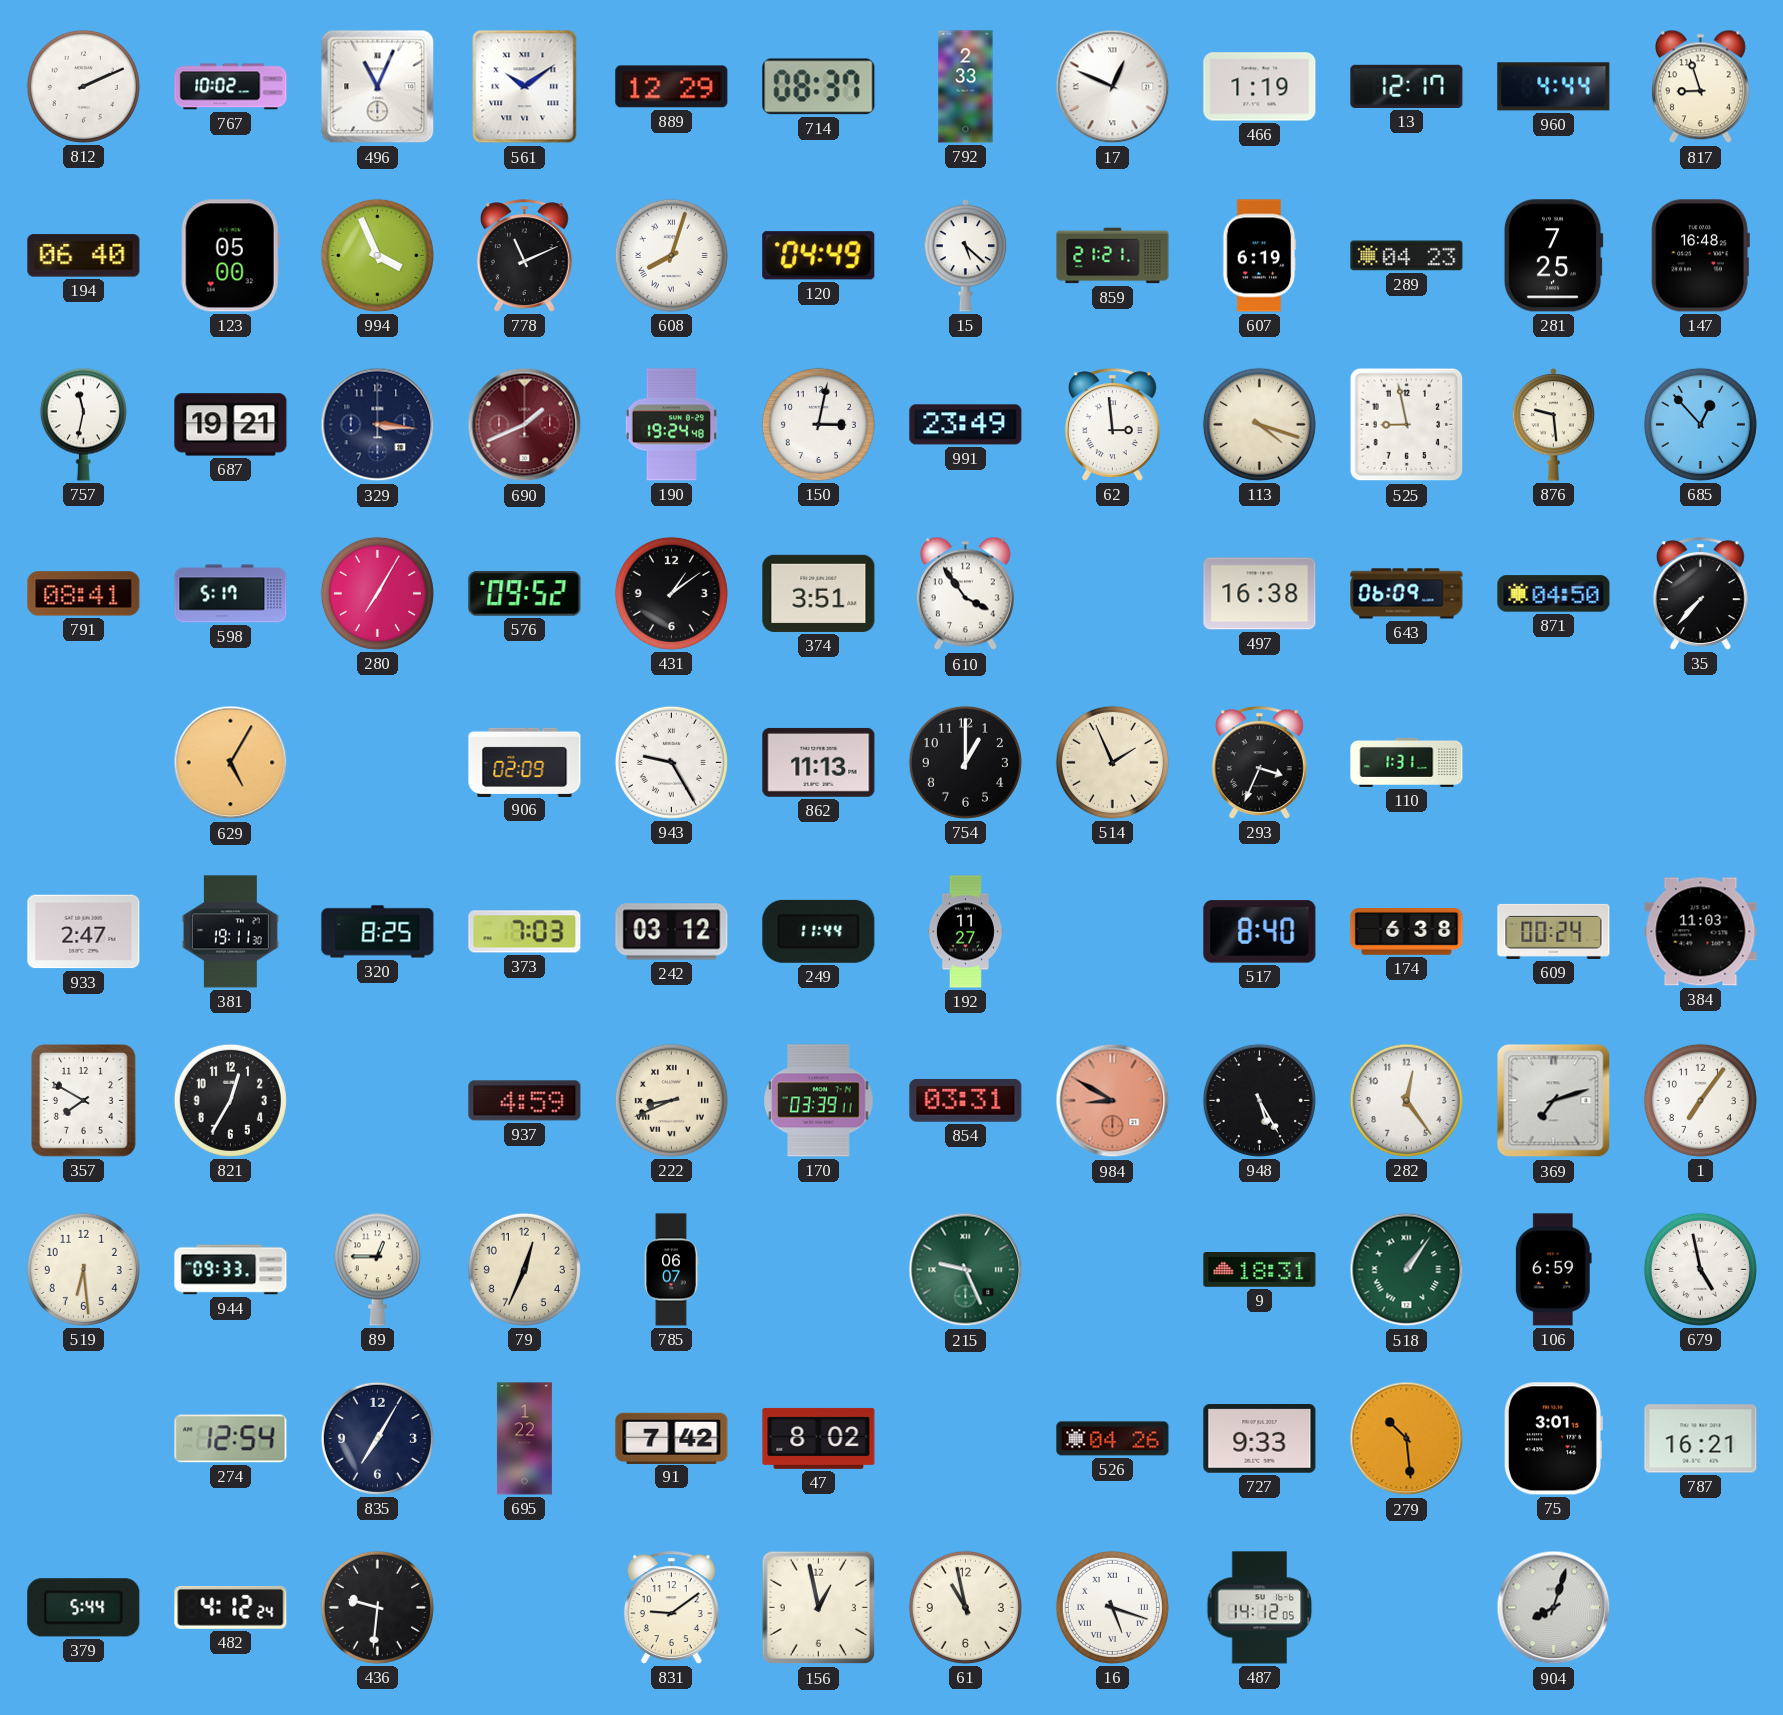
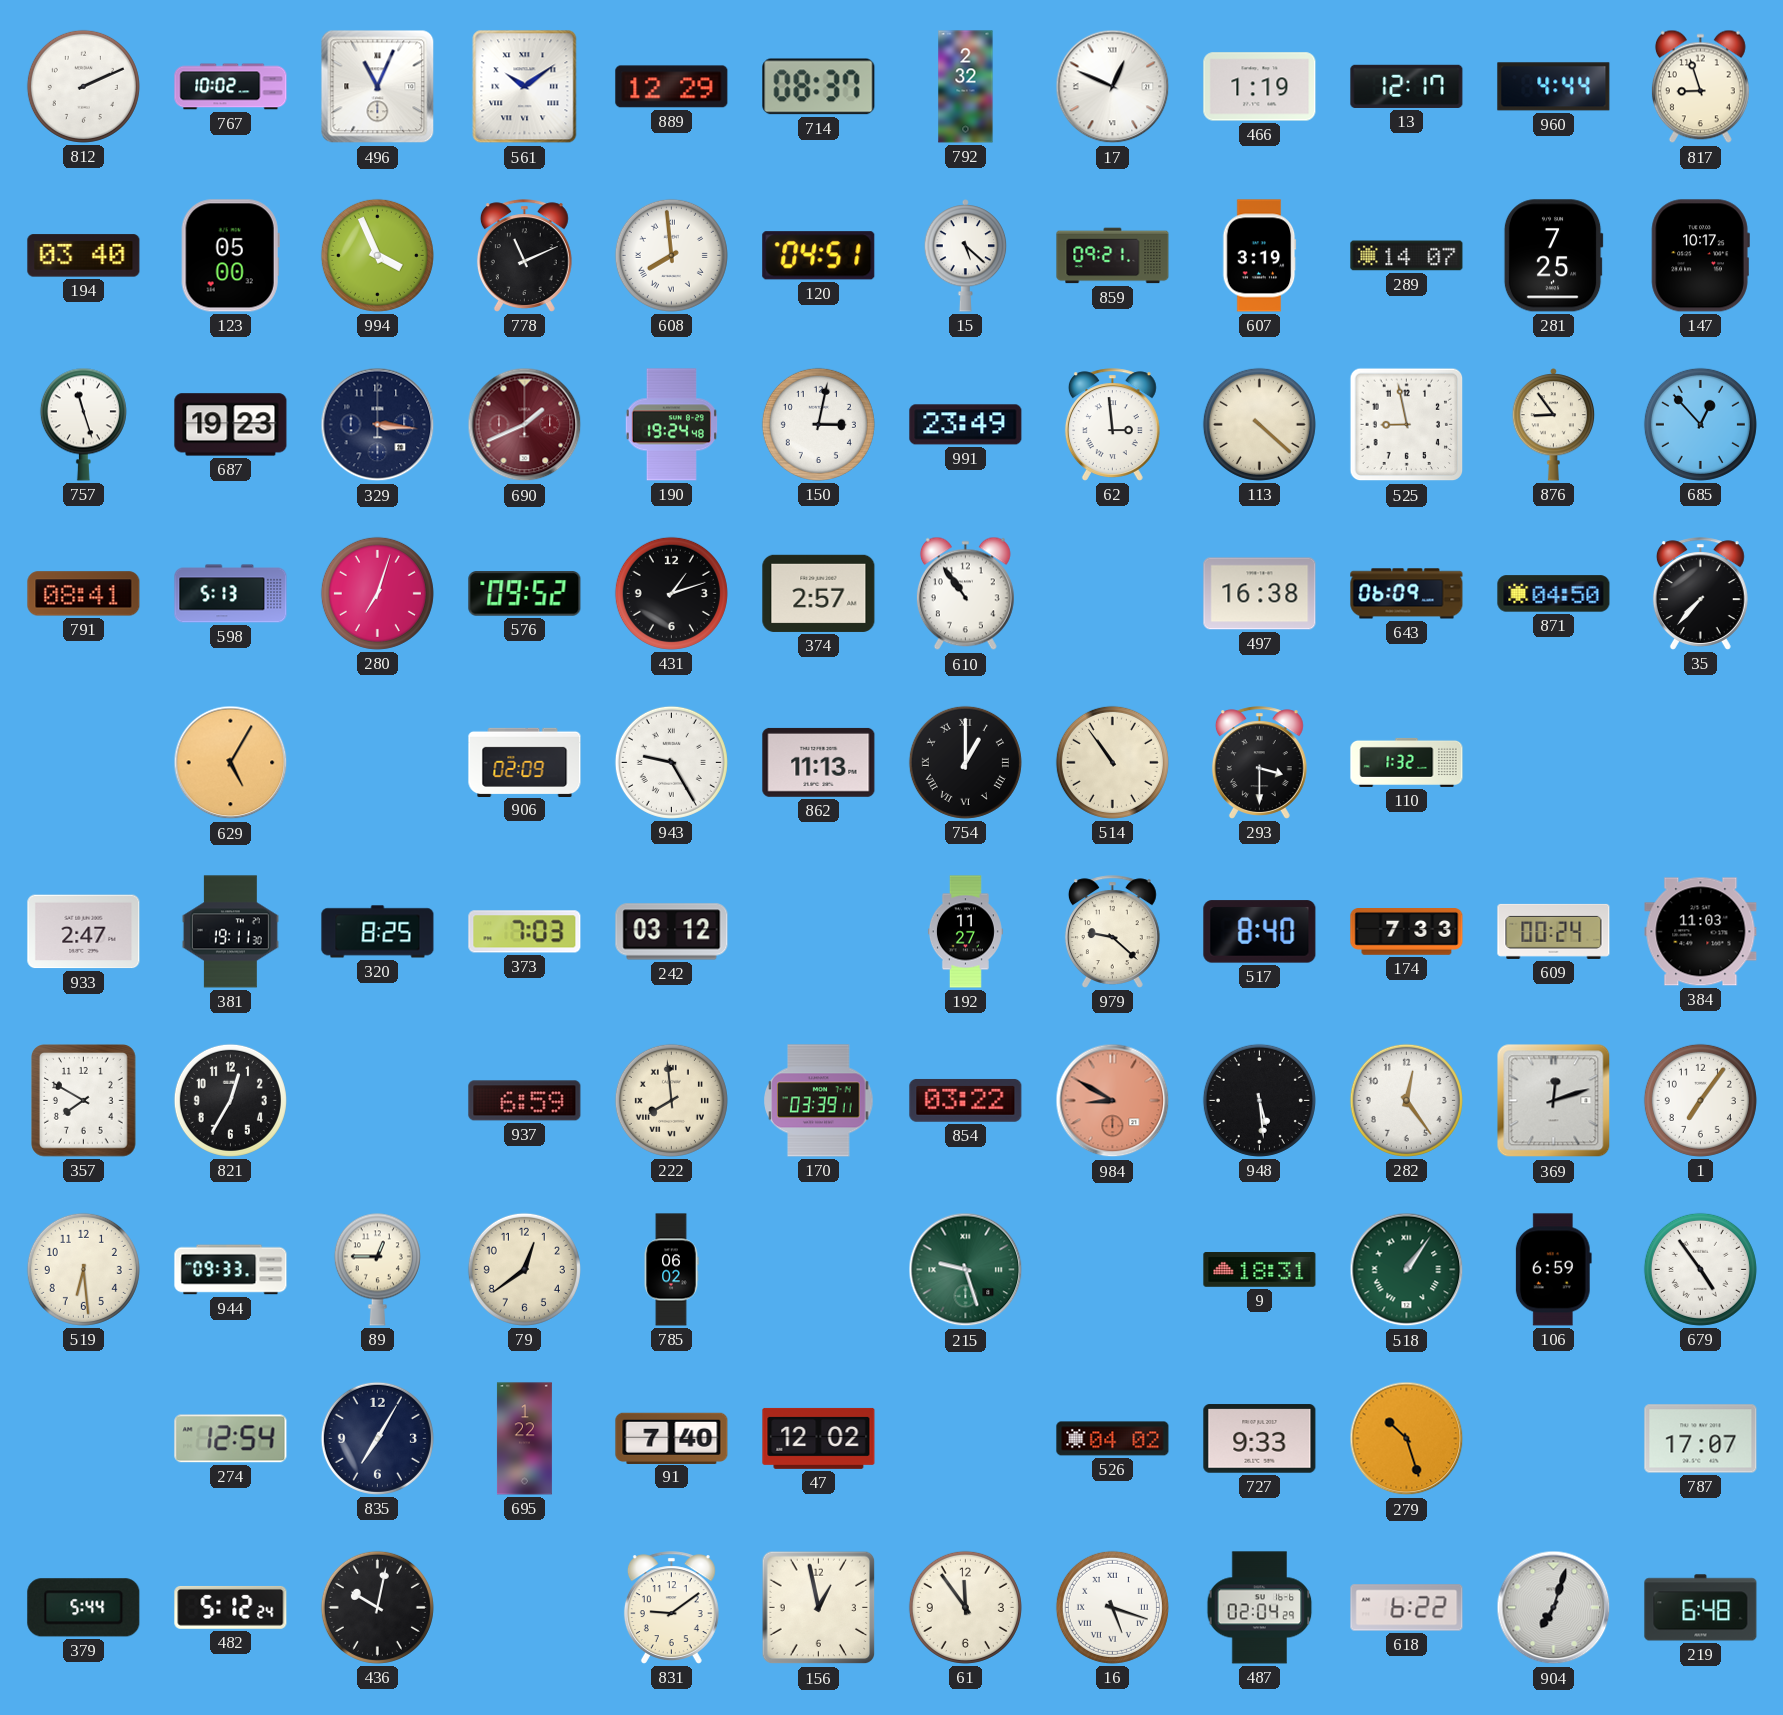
792: 2:33 -> 2:32
194: 06:40 -> 03:40
608: 8:03 -> 7:59
120: 04:49 -> 04:51
859: 21:21 -> 09:21
607: 6:19 -> 3:19
289: 04:23 -> 14:07
147: 16:48 -> 10:17
757: 11:32 -> 11:27
687: 19:21 -> 19:23
113: 4:18 -> 4:22
876: 9:29 -> 8:54
598: 5:17 -> 5:13
280: 7:05 -> 7:03
431: 1:09 -> 1:12
374: 3:51 -> 2:57
610: 3:54 -> 10:54
754 numerals: Arabic -> Roman
514: 1:56 -> 10:54
293: 3:34 -> 3:30
110: 1:31 -> 1:32
249: 11:44 -> none
979: none -> 9:22
174: 6:38 -> 7:33
937: 4:59 -> 6:59
222: 8:41 -> 7:59
854: 03:31 -> 03:22
948: 5:25 -> 5:29
369: 7:12 -> 12:12
79: 12:34 -> 12:39
785: 06:07 -> 06:02
215: 9:26 -> 9:27
679: 4:58 -> 4:54
91: 7:42 -> 7:40
47: 8:02 -> 12:02
526: 04:26 -> 04:02
279: 10:29 -> 10:27
75: 3:01 -> none
787: 16:21 -> 17:07
482: 4:12 -> 5:12
436: 9:31 -> 10:02
61: 10:58 -> 11:54
487: 14:12 -> 02:04
618: none -> 6:22
904: 8:03 -> 7:03
219: none -> 6:48
